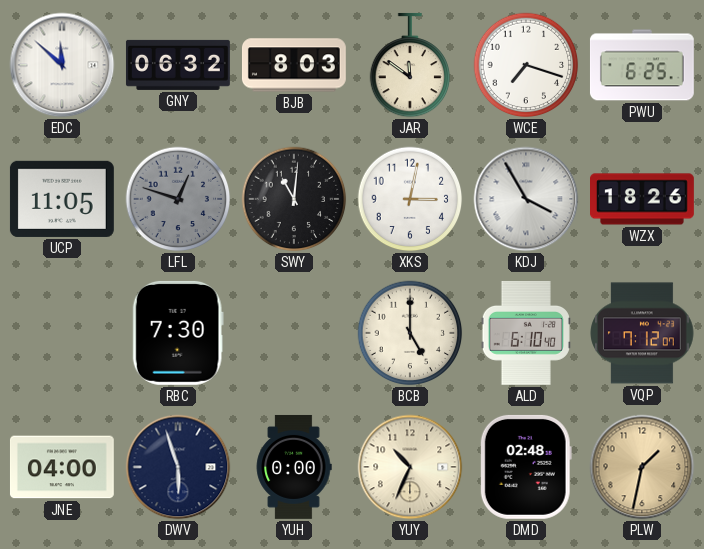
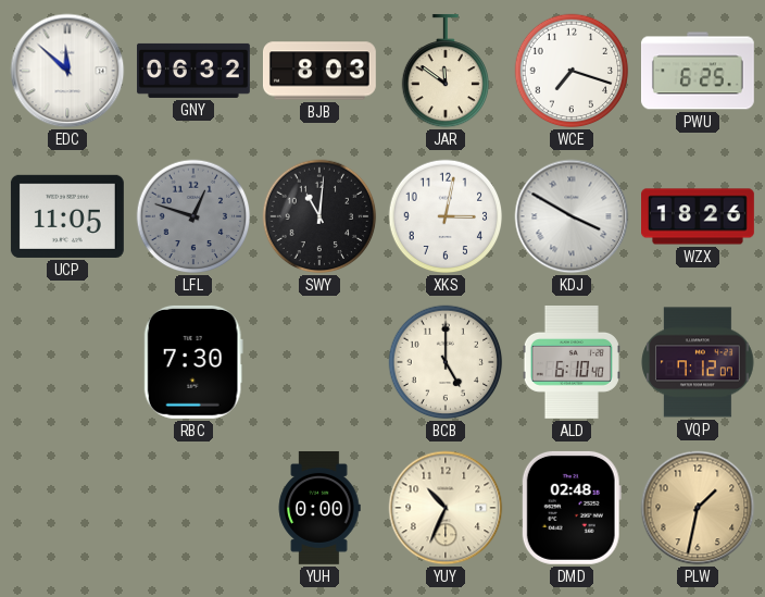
KDJ: 3:55 -> 3:50
JNE: 04:00 -> none
DWV: 5:57 -> none
